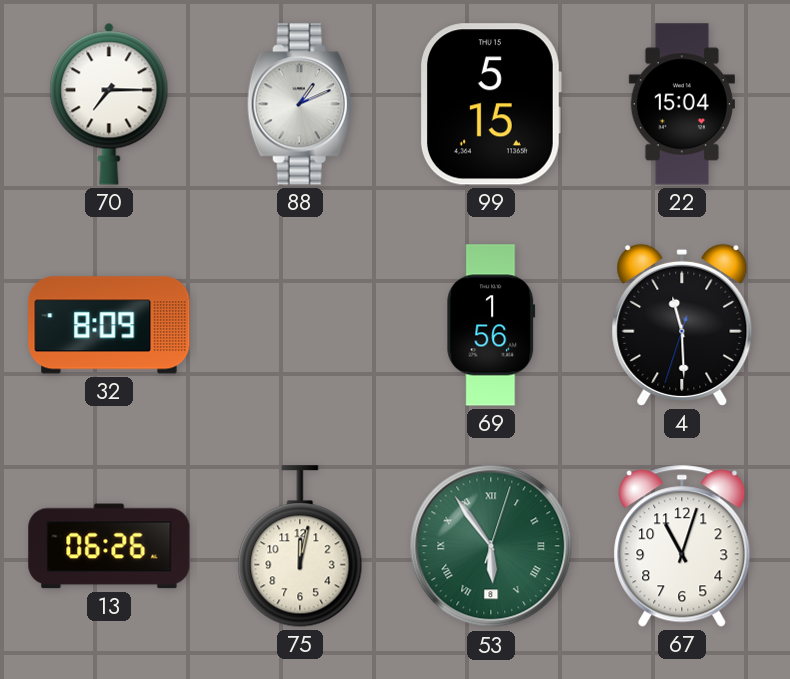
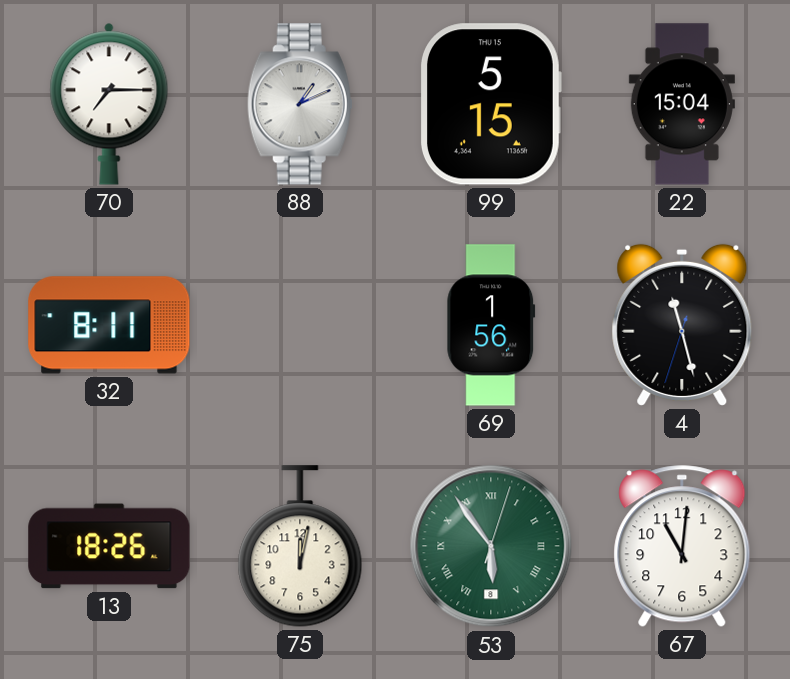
32: 8:09 -> 8:11
4: 11:29 -> 11:27
13: 06:26 -> 18:26
67: 11:03 -> 11:01
